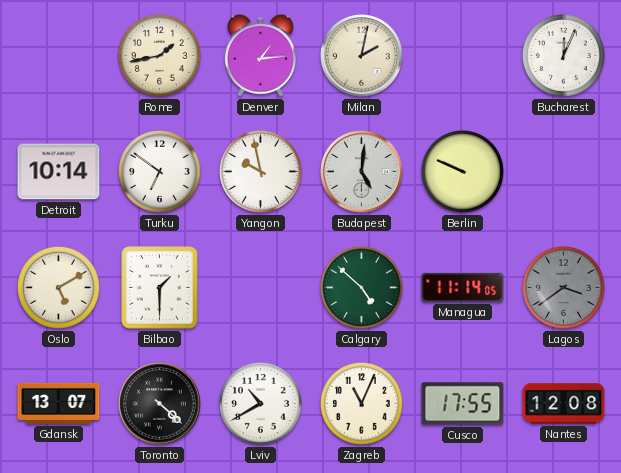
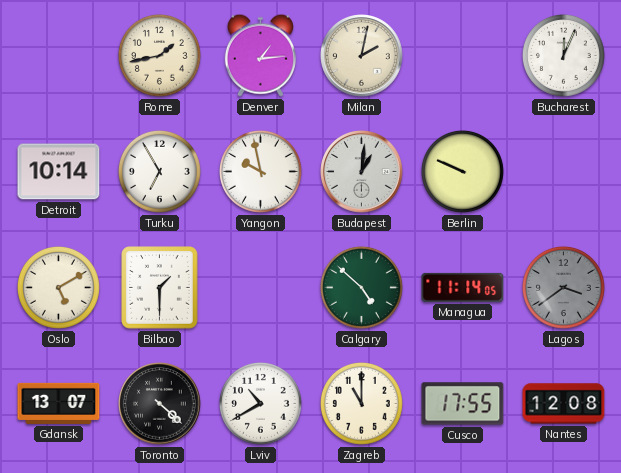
Turku: 6:51 -> 6:55
Budapest: 5:01 -> 1:01
Zagreb: 11:04 -> 11:00
